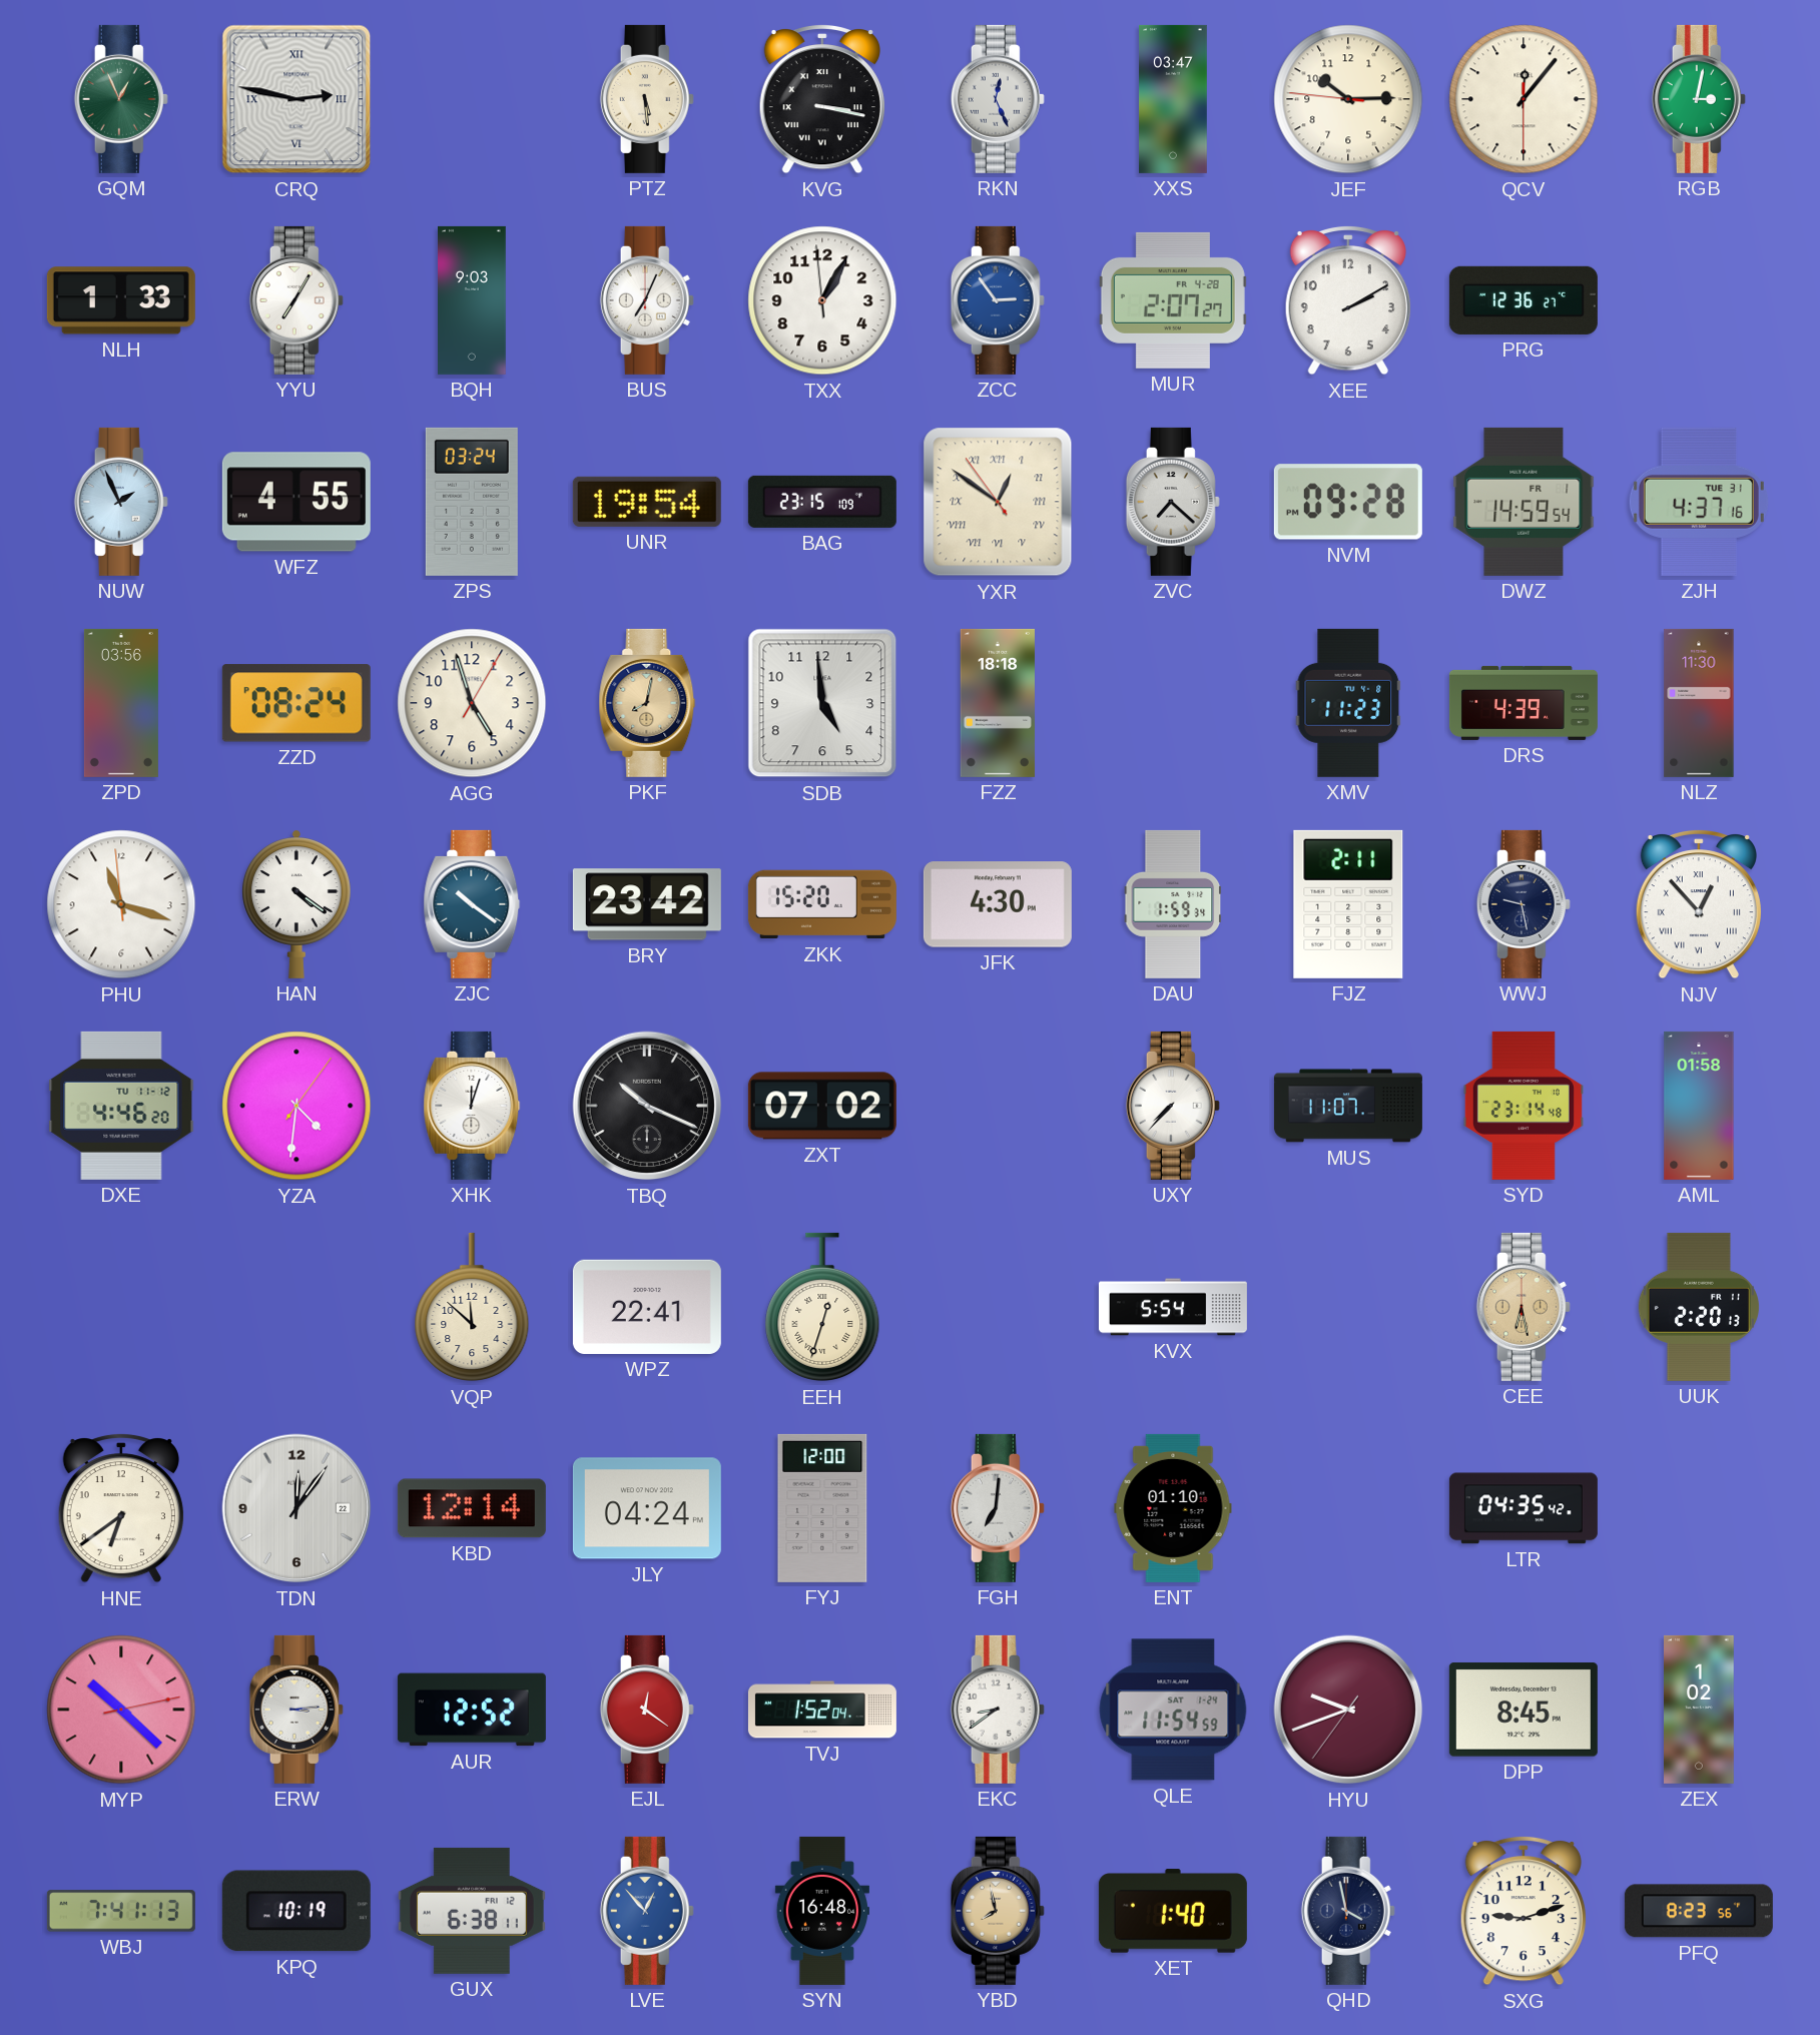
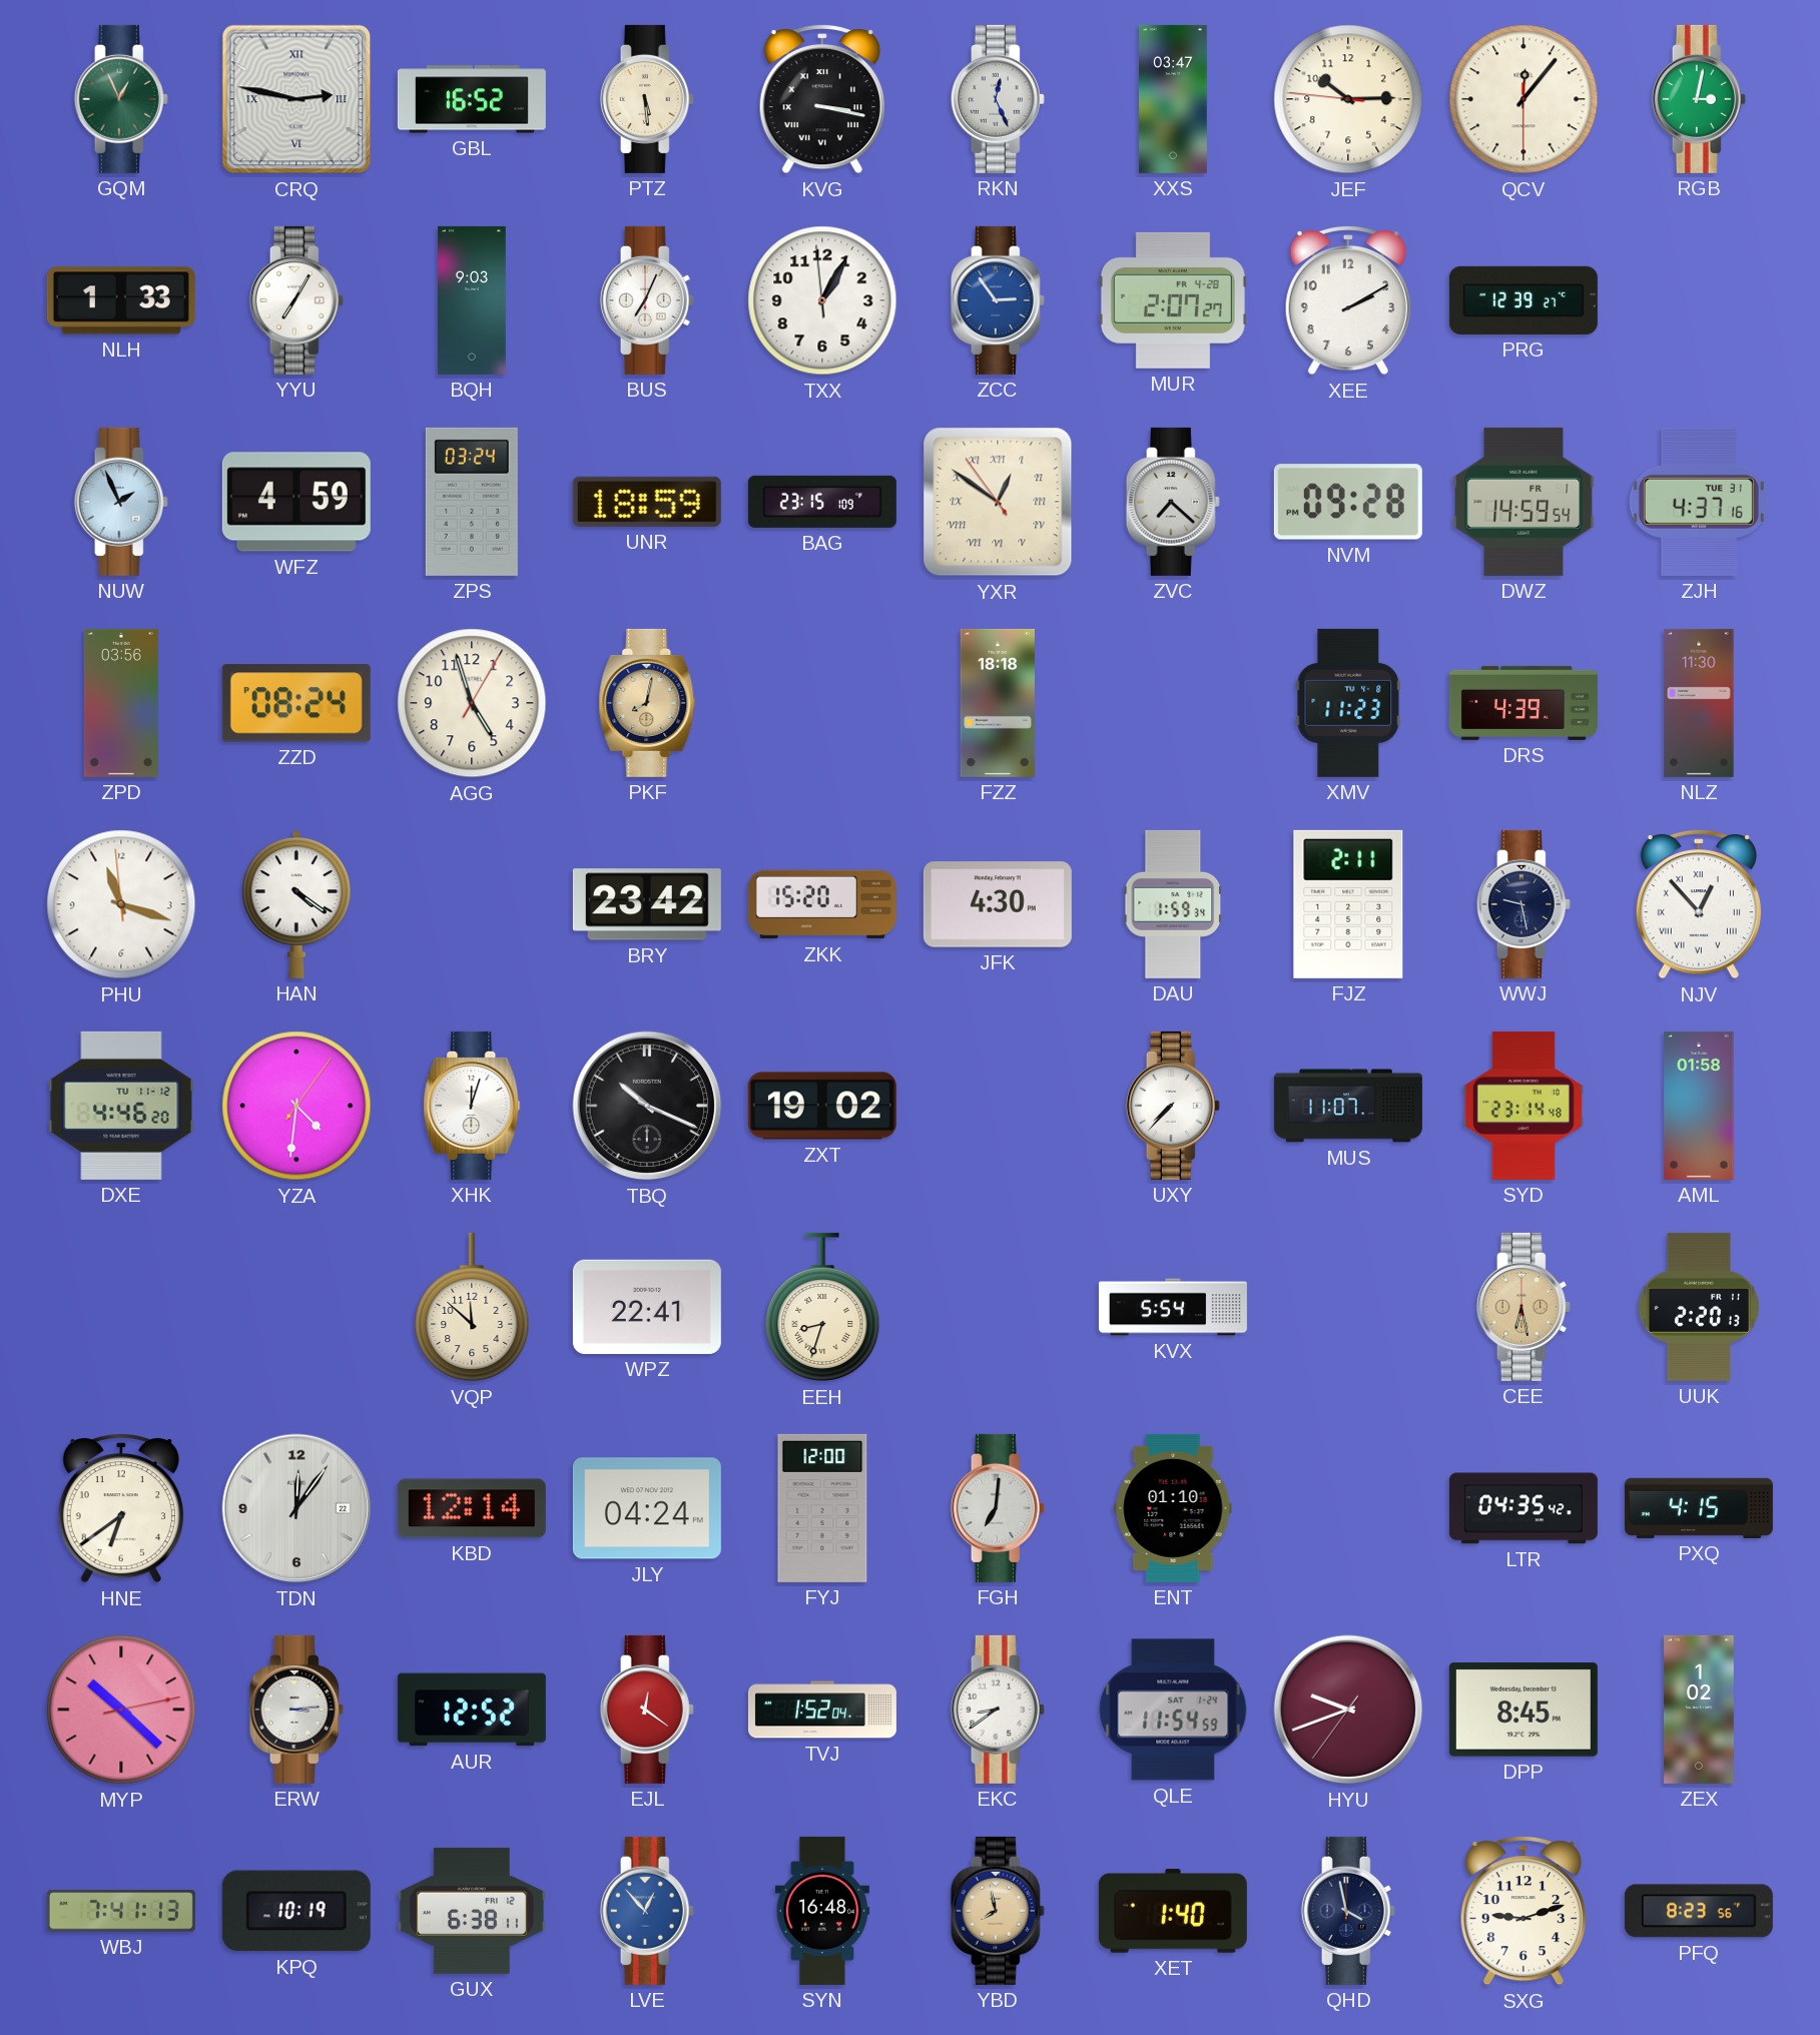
GBL: none -> 16:52
PRG: 12:36 -> 12:39
WFZ: 4:55 -> 4:59
UNR: 19:54 -> 18:59
SDB: 4:59 -> none
ZJC: 10:21 -> none
ZXT: 07:02 -> 19:02
EEH: 12:33 -> 8:33
PXQ: none -> 4:15
